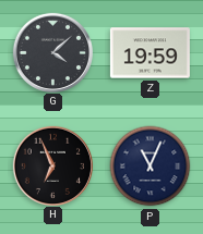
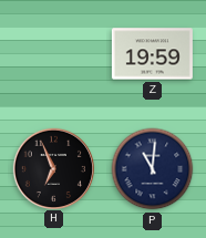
G: 4:08 -> none
P: 11:04 -> 11:01
